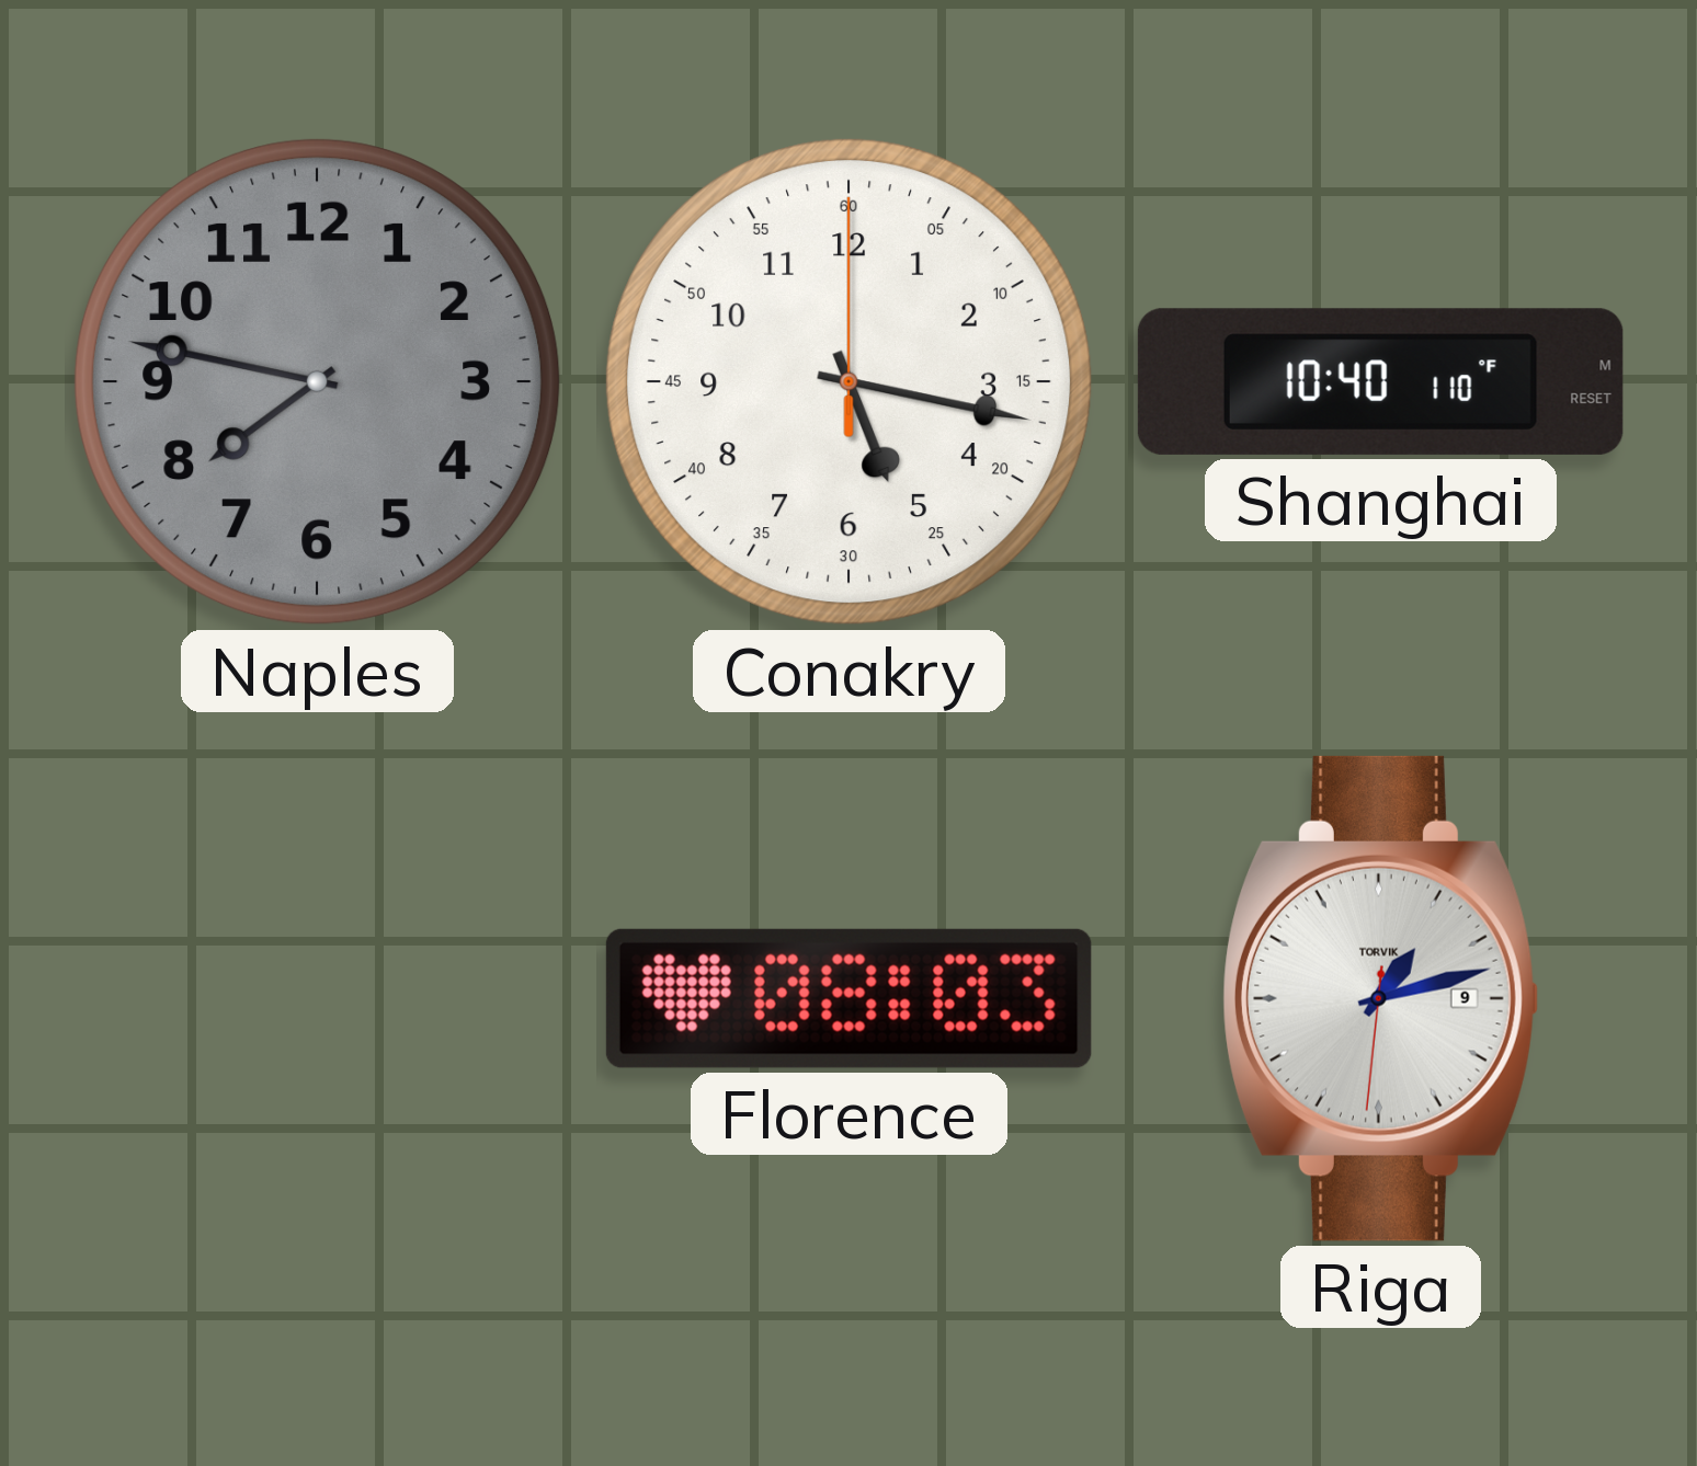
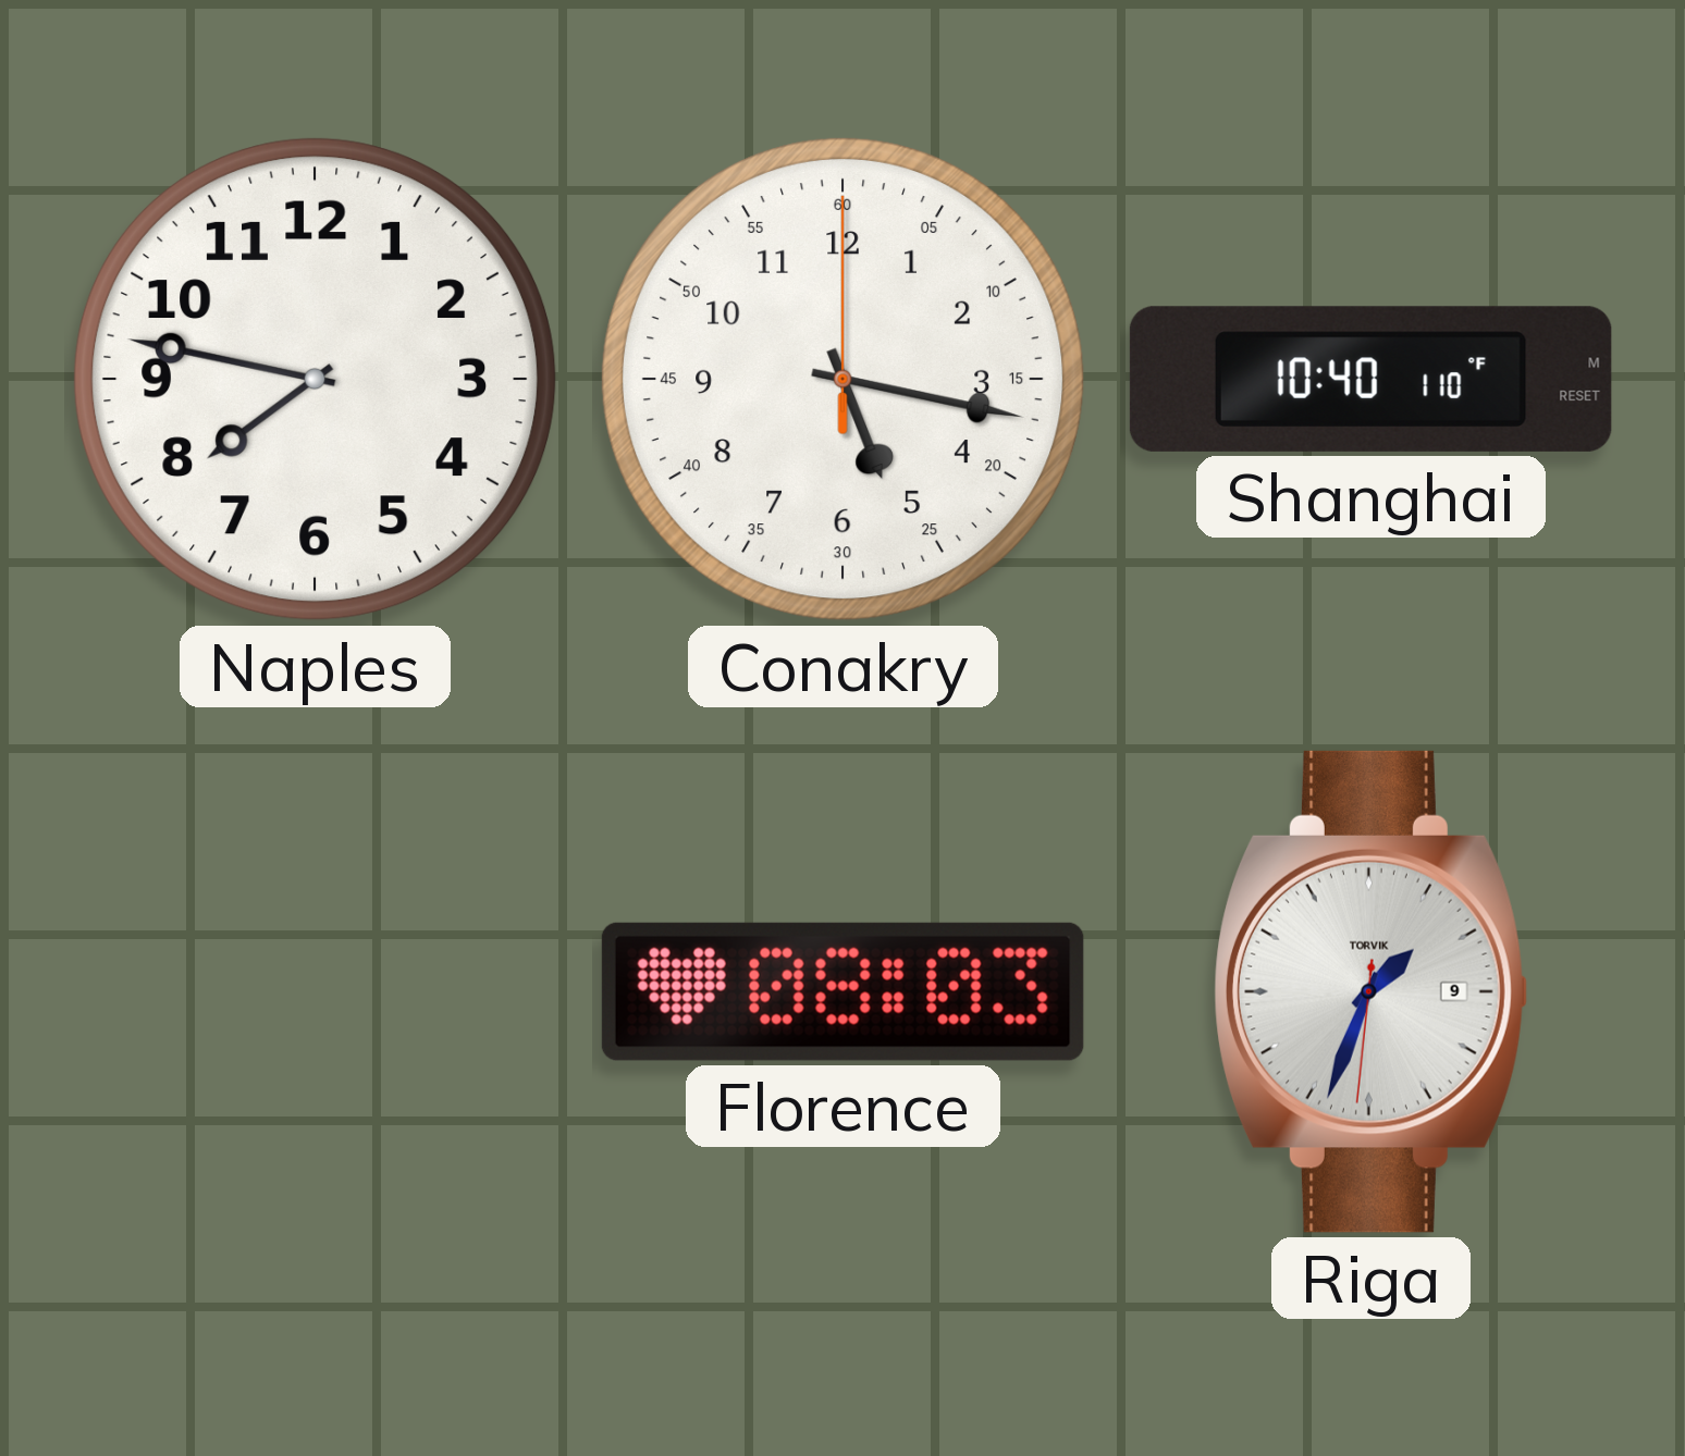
Naples dial: grey -> white
Riga: 1:12 -> 1:33
